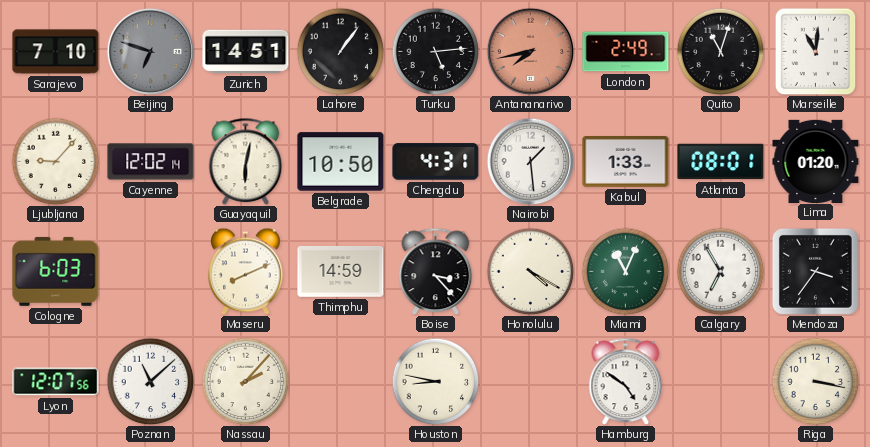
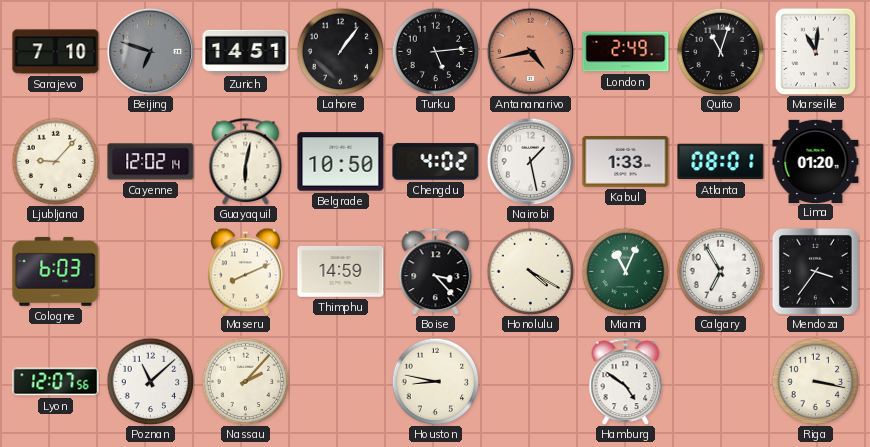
Antananarivo: 7:43 -> 4:43
Chengdu: 4:31 -> 4:02
Nairobi: 1:29 -> 1:28
